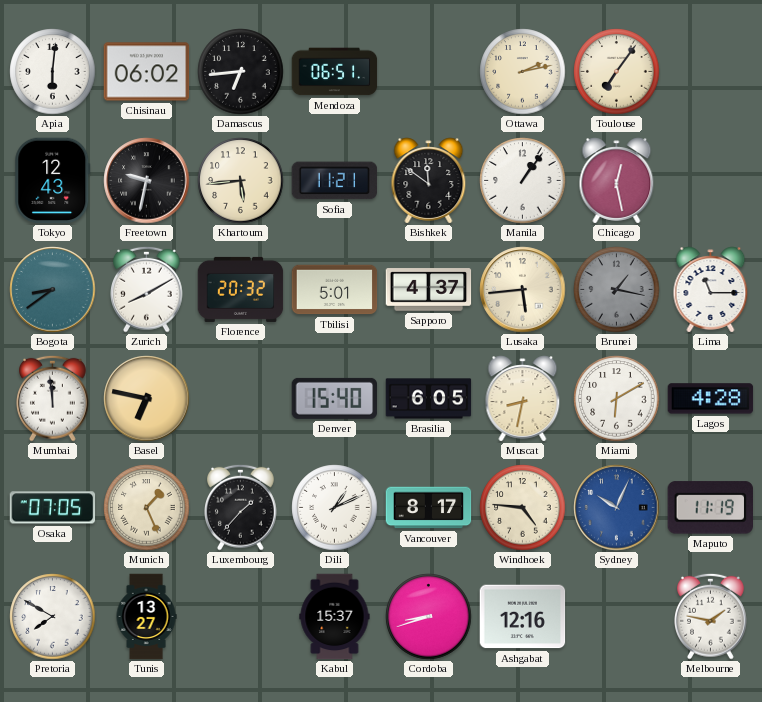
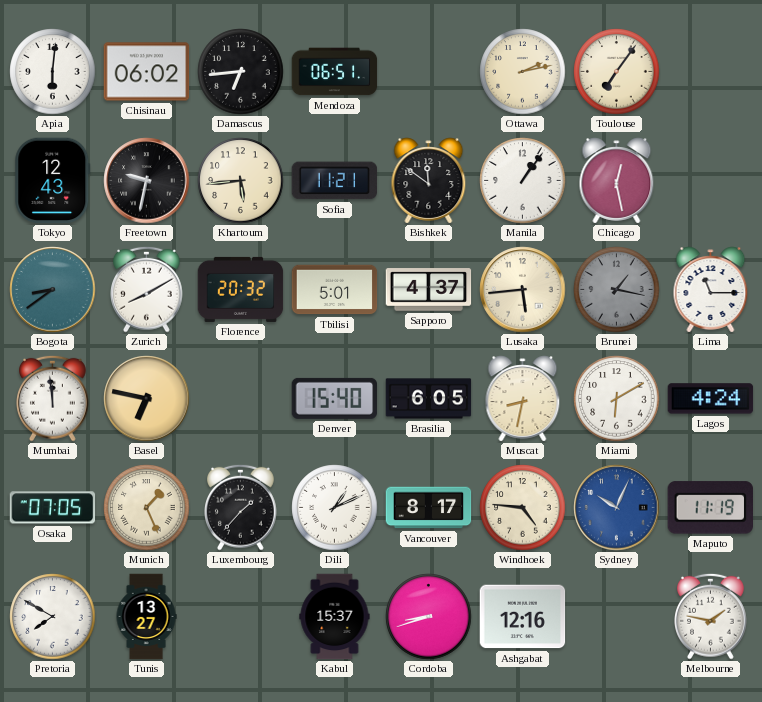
Lagos: 4:28 -> 4:24
